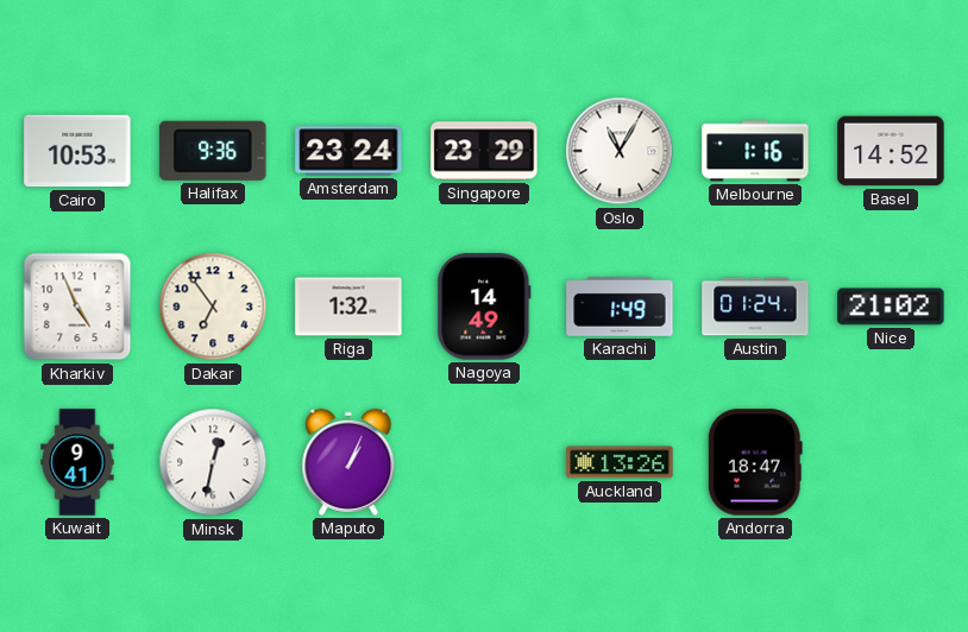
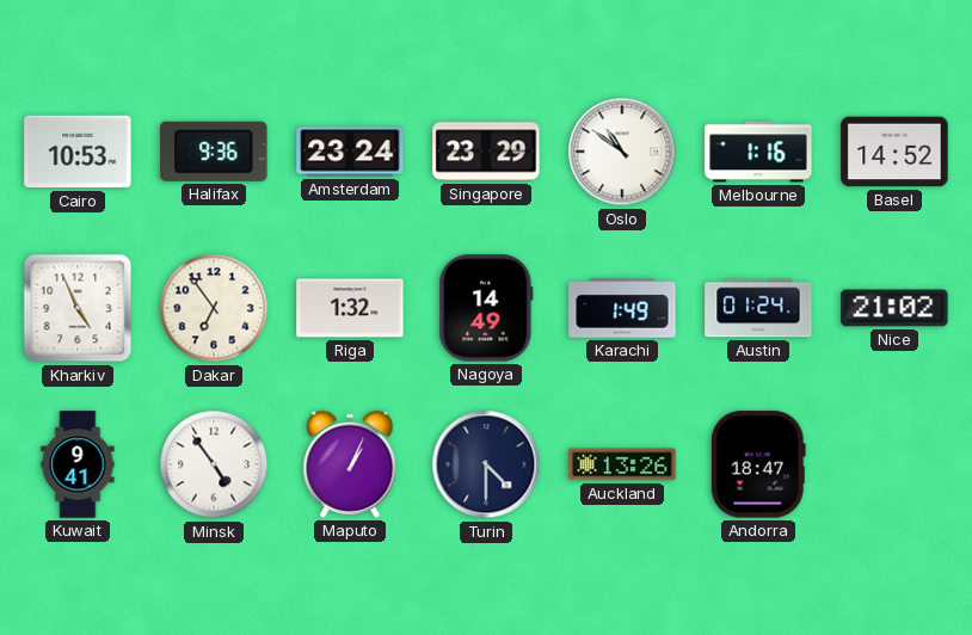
Oslo: 11:05 -> 10:51
Minsk: 12:32 -> 4:54
Turin: none -> 4:30
